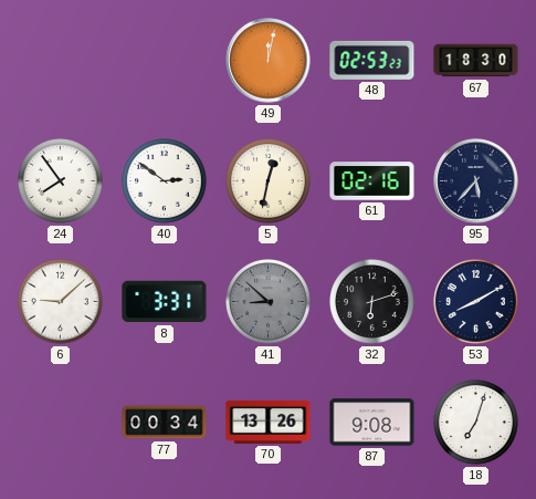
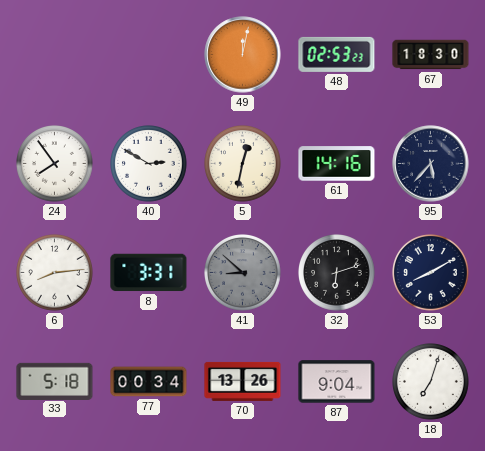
40: 2:51 -> 2:50
61: 02:16 -> 14:16
6: 9:08 -> 8:14
33: none -> 5:18
87: 9:08 -> 9:04
